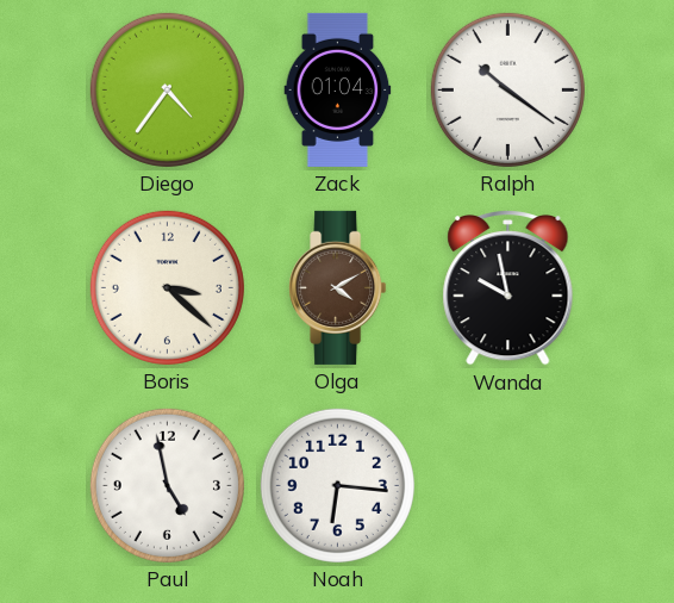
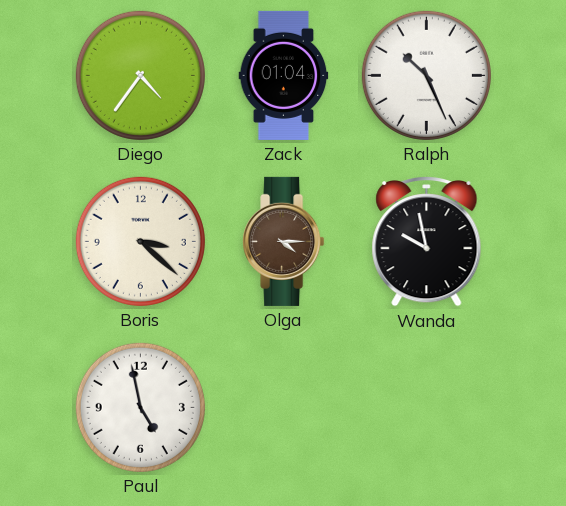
Ralph: 10:21 -> 10:26
Olga: 4:10 -> 4:15
Noah: 6:16 -> none
